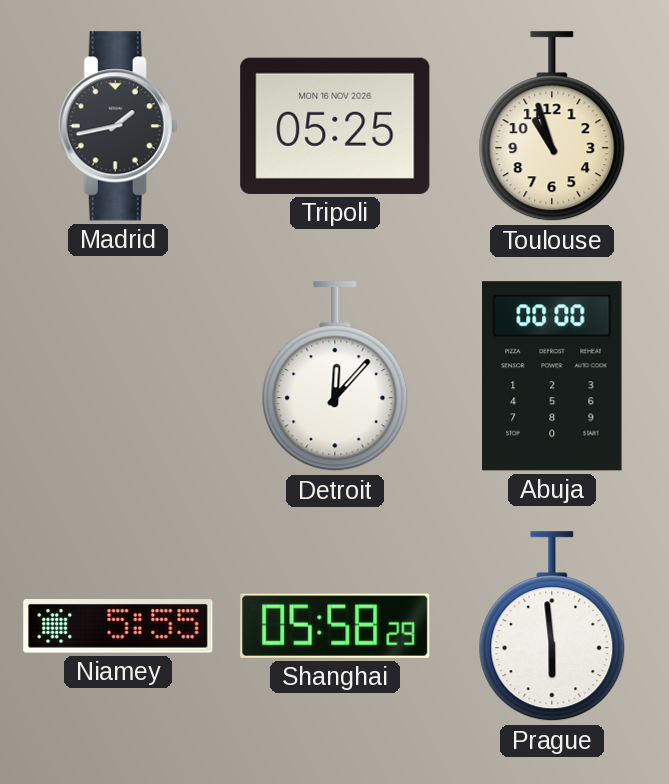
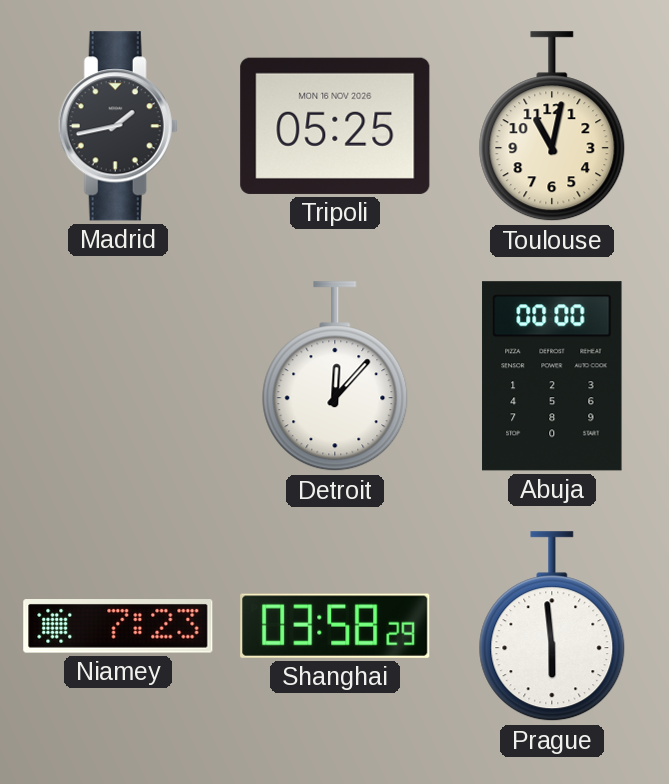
Toulouse: 10:57 -> 11:02
Niamey: 5:55 -> 7:23
Shanghai: 05:58 -> 03:58
